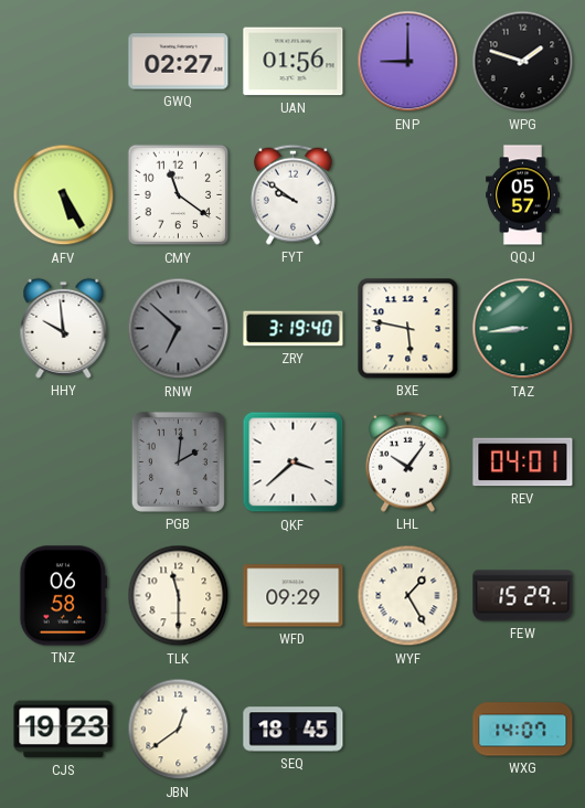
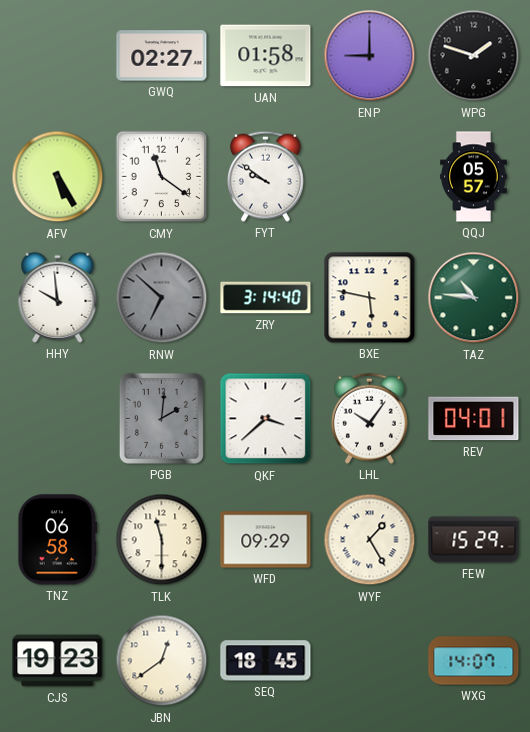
UAN: 01:56 -> 01:58
ZRY: 3:19 -> 3:14
TAZ: 8:44 -> 10:46
